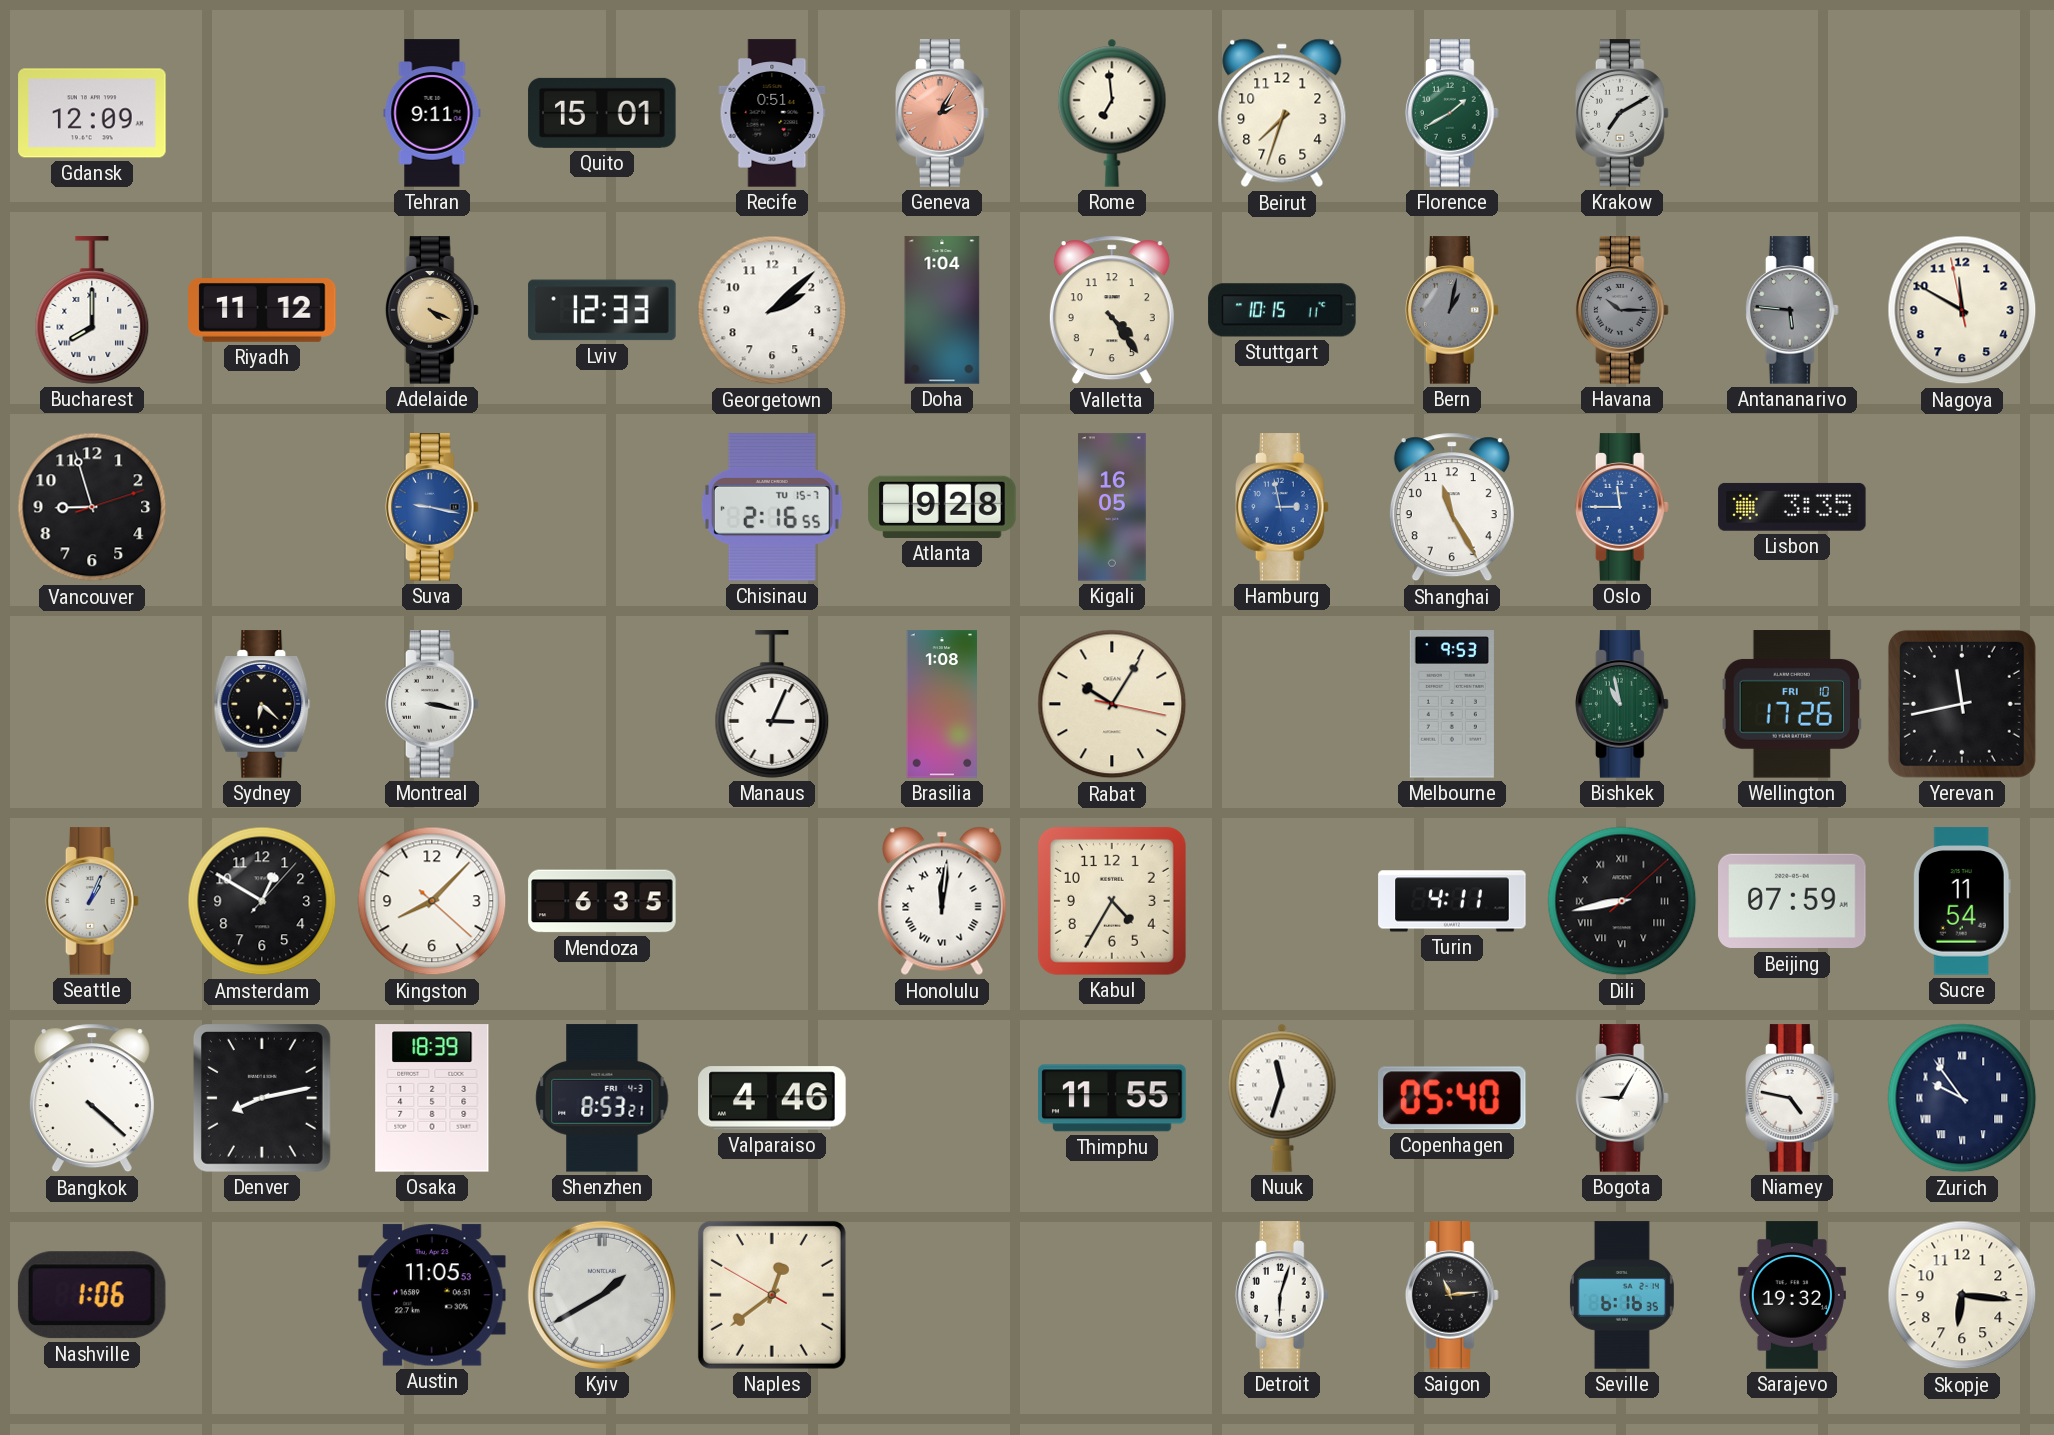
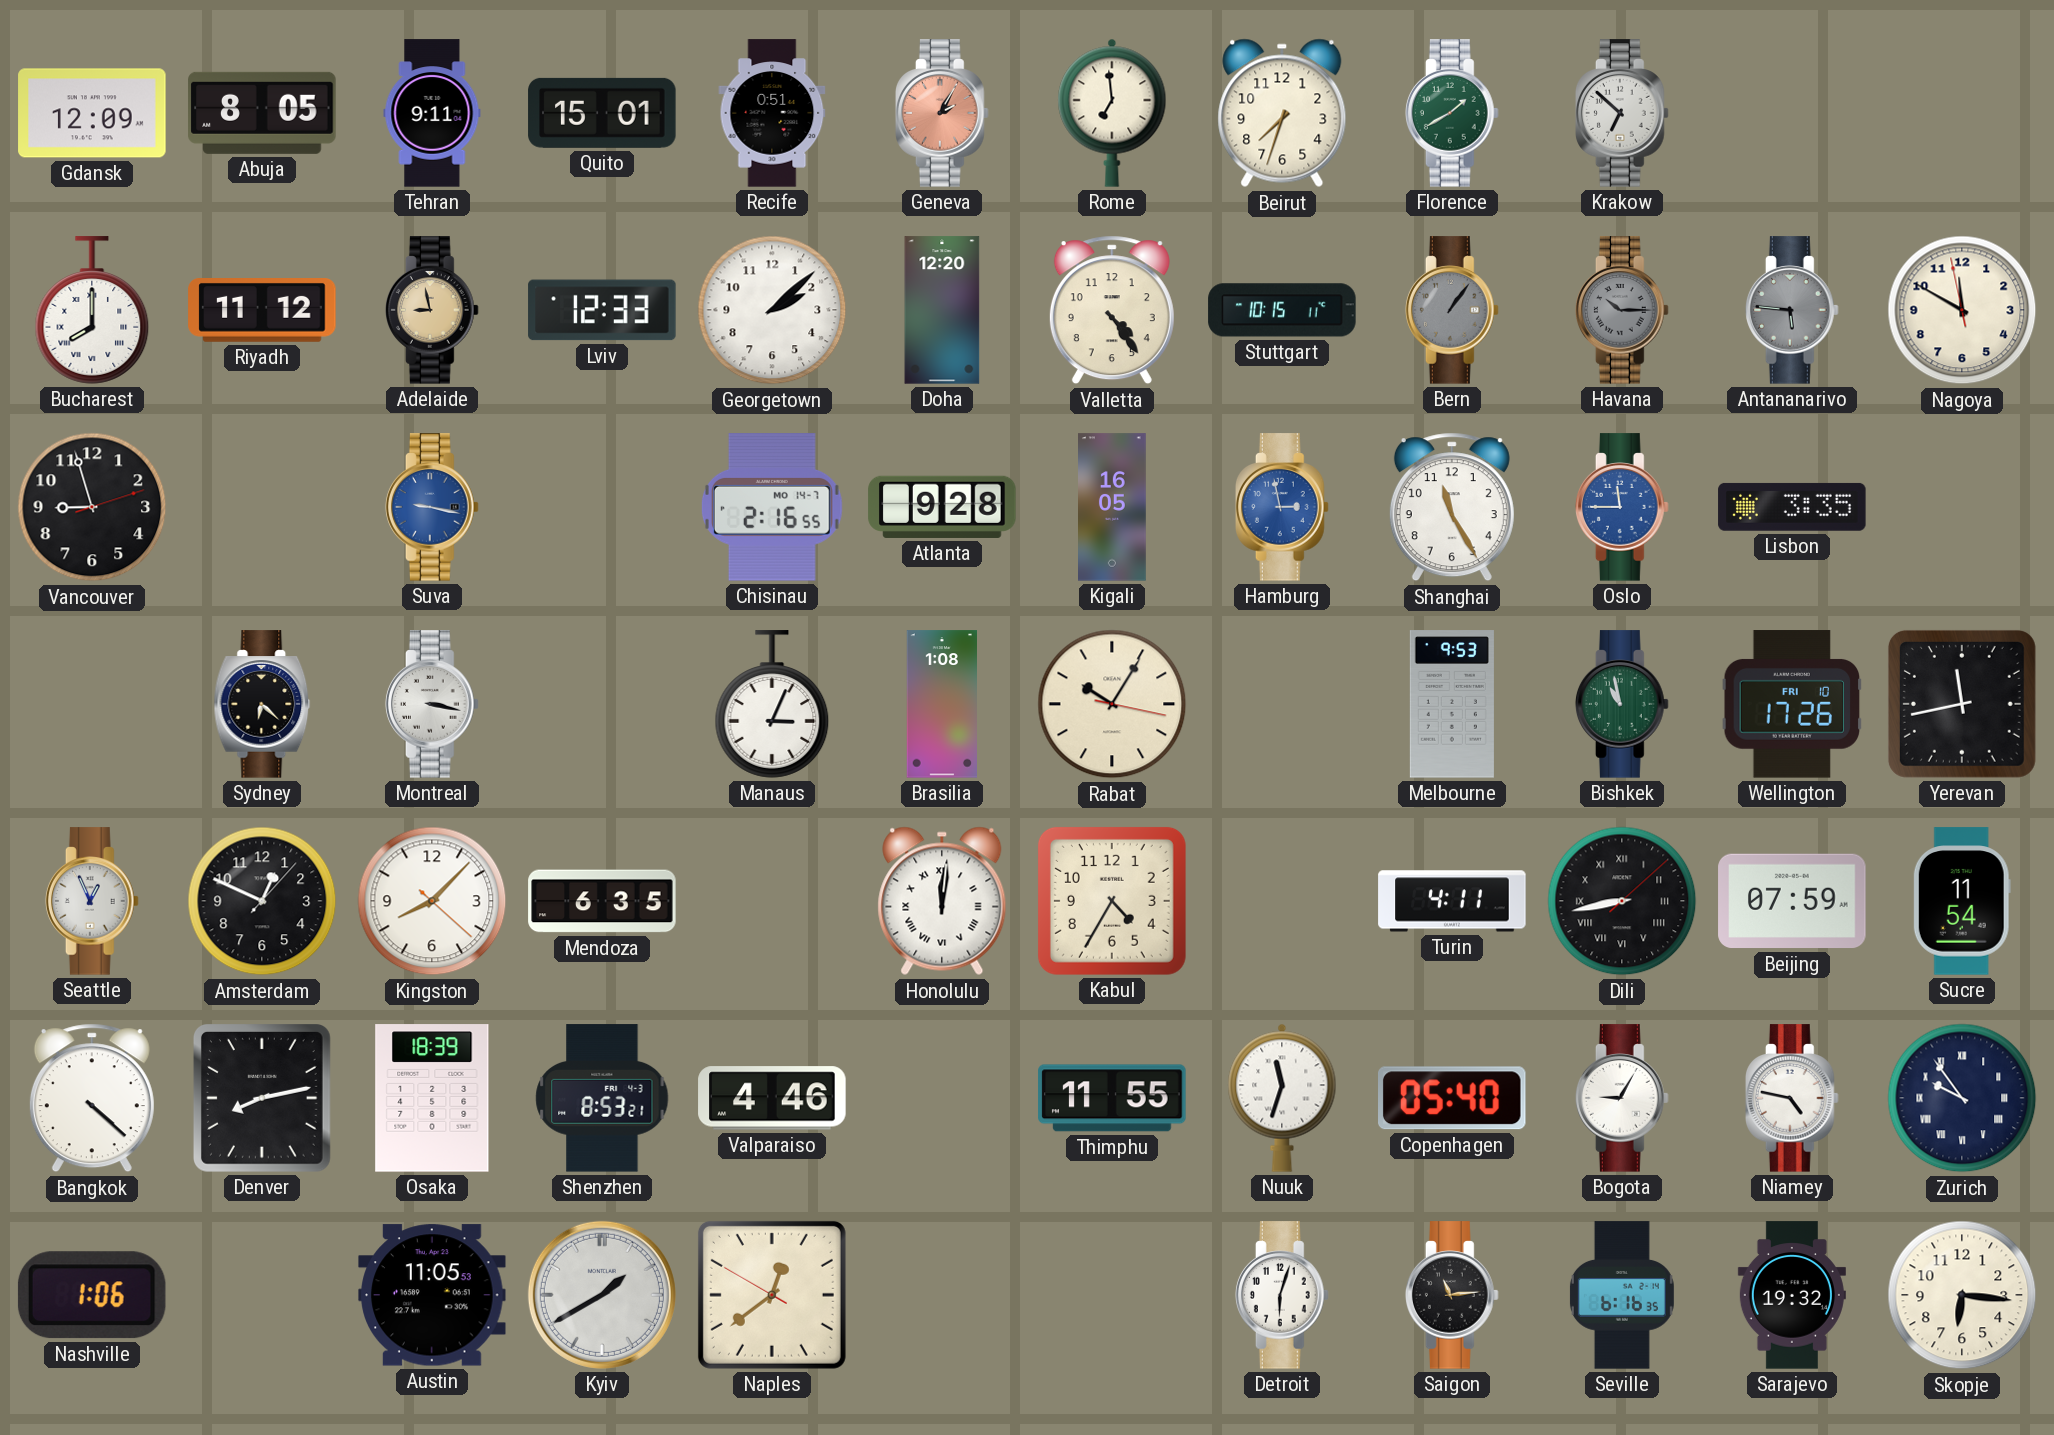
Abuja: none -> 8:05
Krakow: 7:10 -> 6:52
Adelaide: 4:19 -> 8:58
Doha: 1:04 -> 12:20
Bern: 1:02 -> 1:06
Chisinau date: TU 15-7 -> MO 14-7
Seattle: 1:04 -> 12:56
Amsterdam: 12:50 -> 12:49
